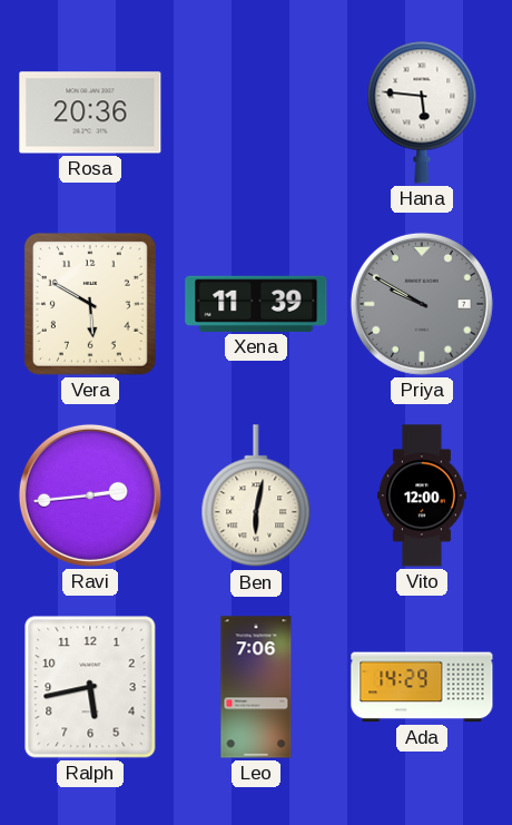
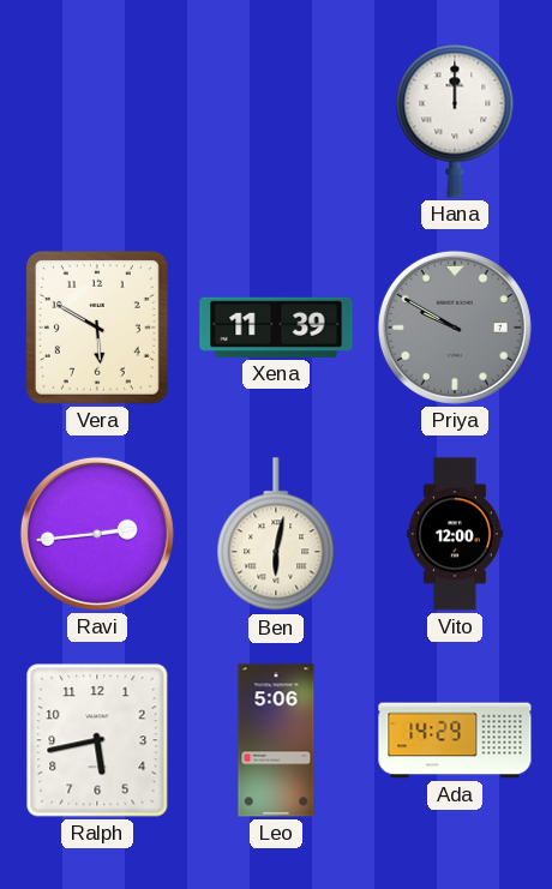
Rosa: 20:36 -> none
Hana: 5:46 -> 12:00
Leo: 7:06 -> 5:06
